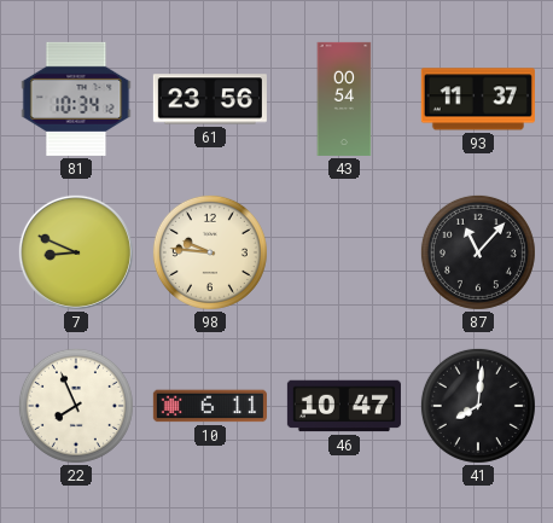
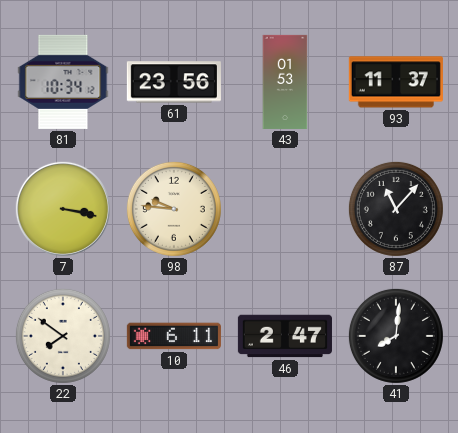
43: 00:54 -> 01:53
7: 8:49 -> 3:17
22: 7:56 -> 7:51
46: 10:47 -> 2:47
